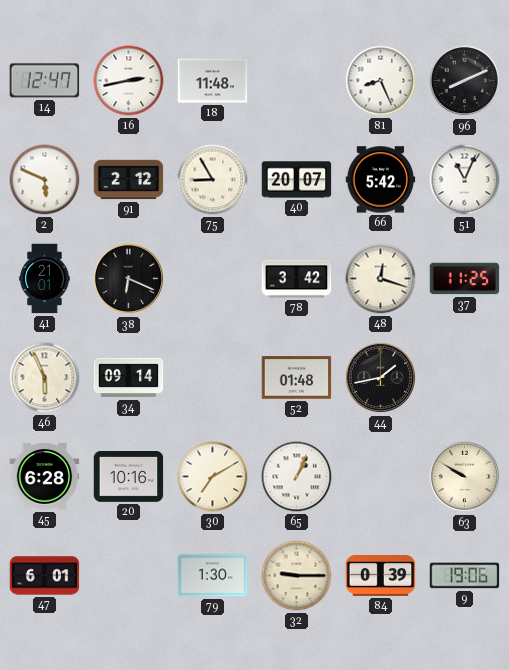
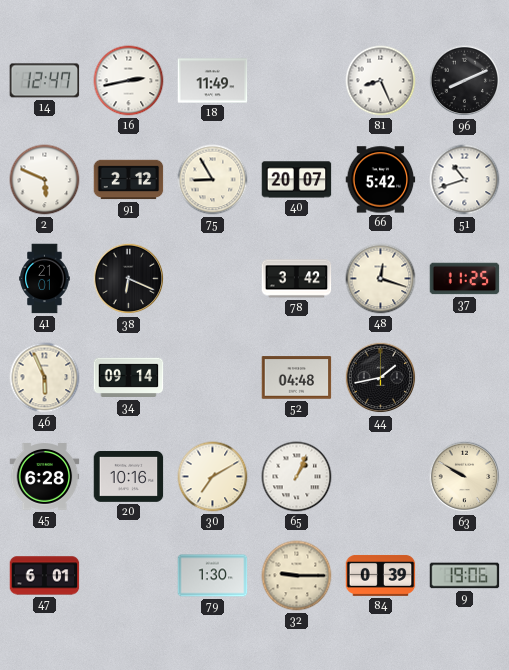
18: 11:48 -> 11:49
51: 11:04 -> 10:42
52: 01:48 -> 04:48
